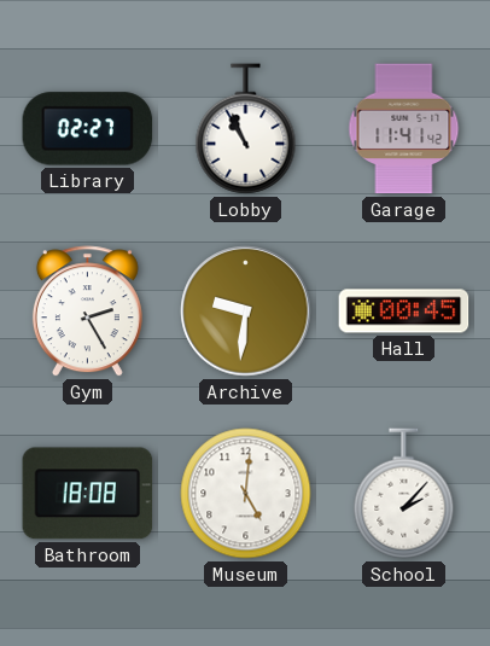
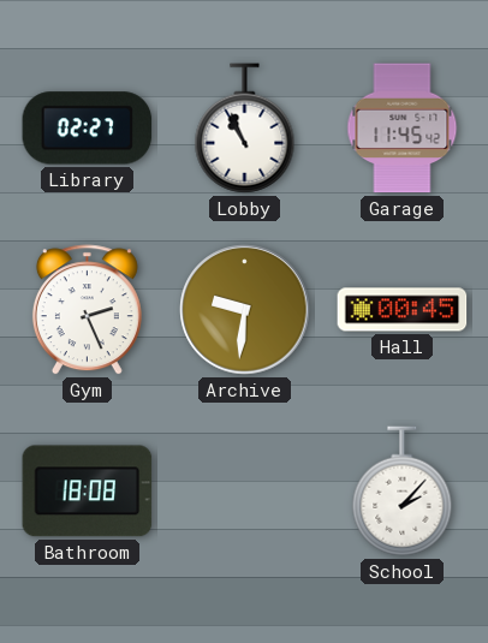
Garage: 11:41 -> 11:45
Gym: 2:25 -> 2:26
Museum: 5:01 -> none
